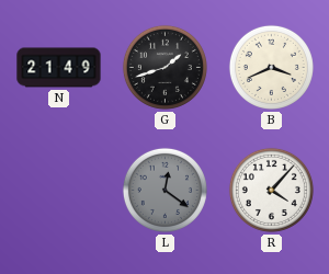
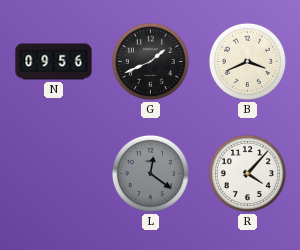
N: 21:49 -> 09:56
G: 1:42 -> 1:41
